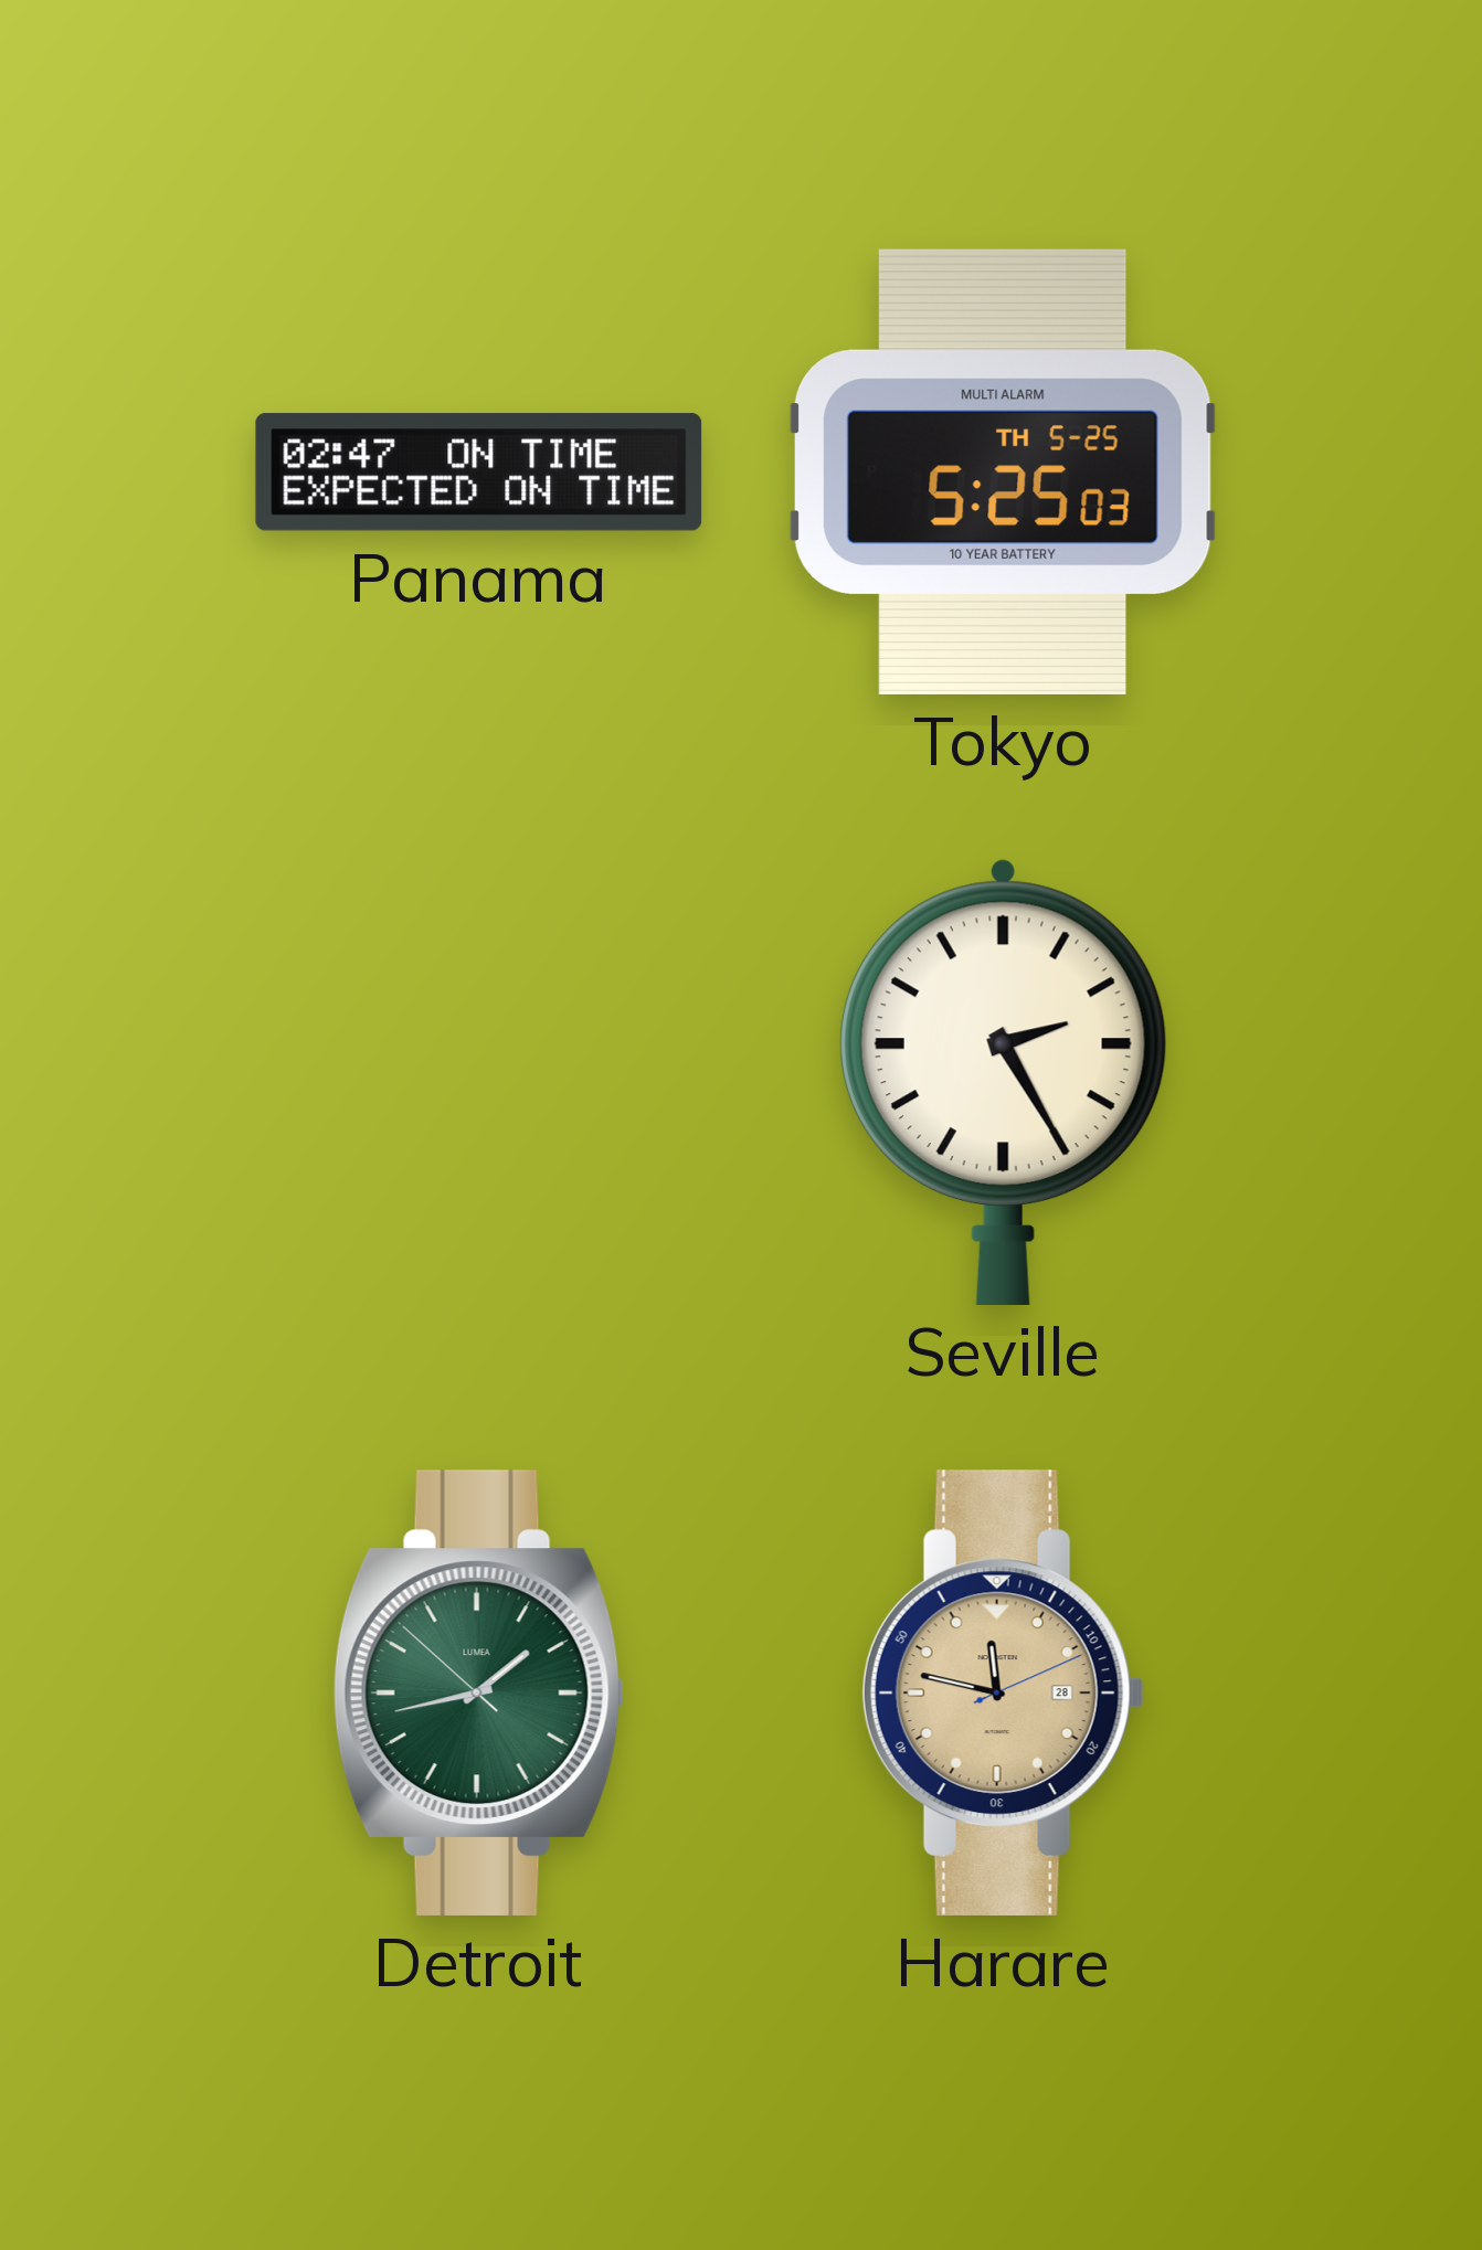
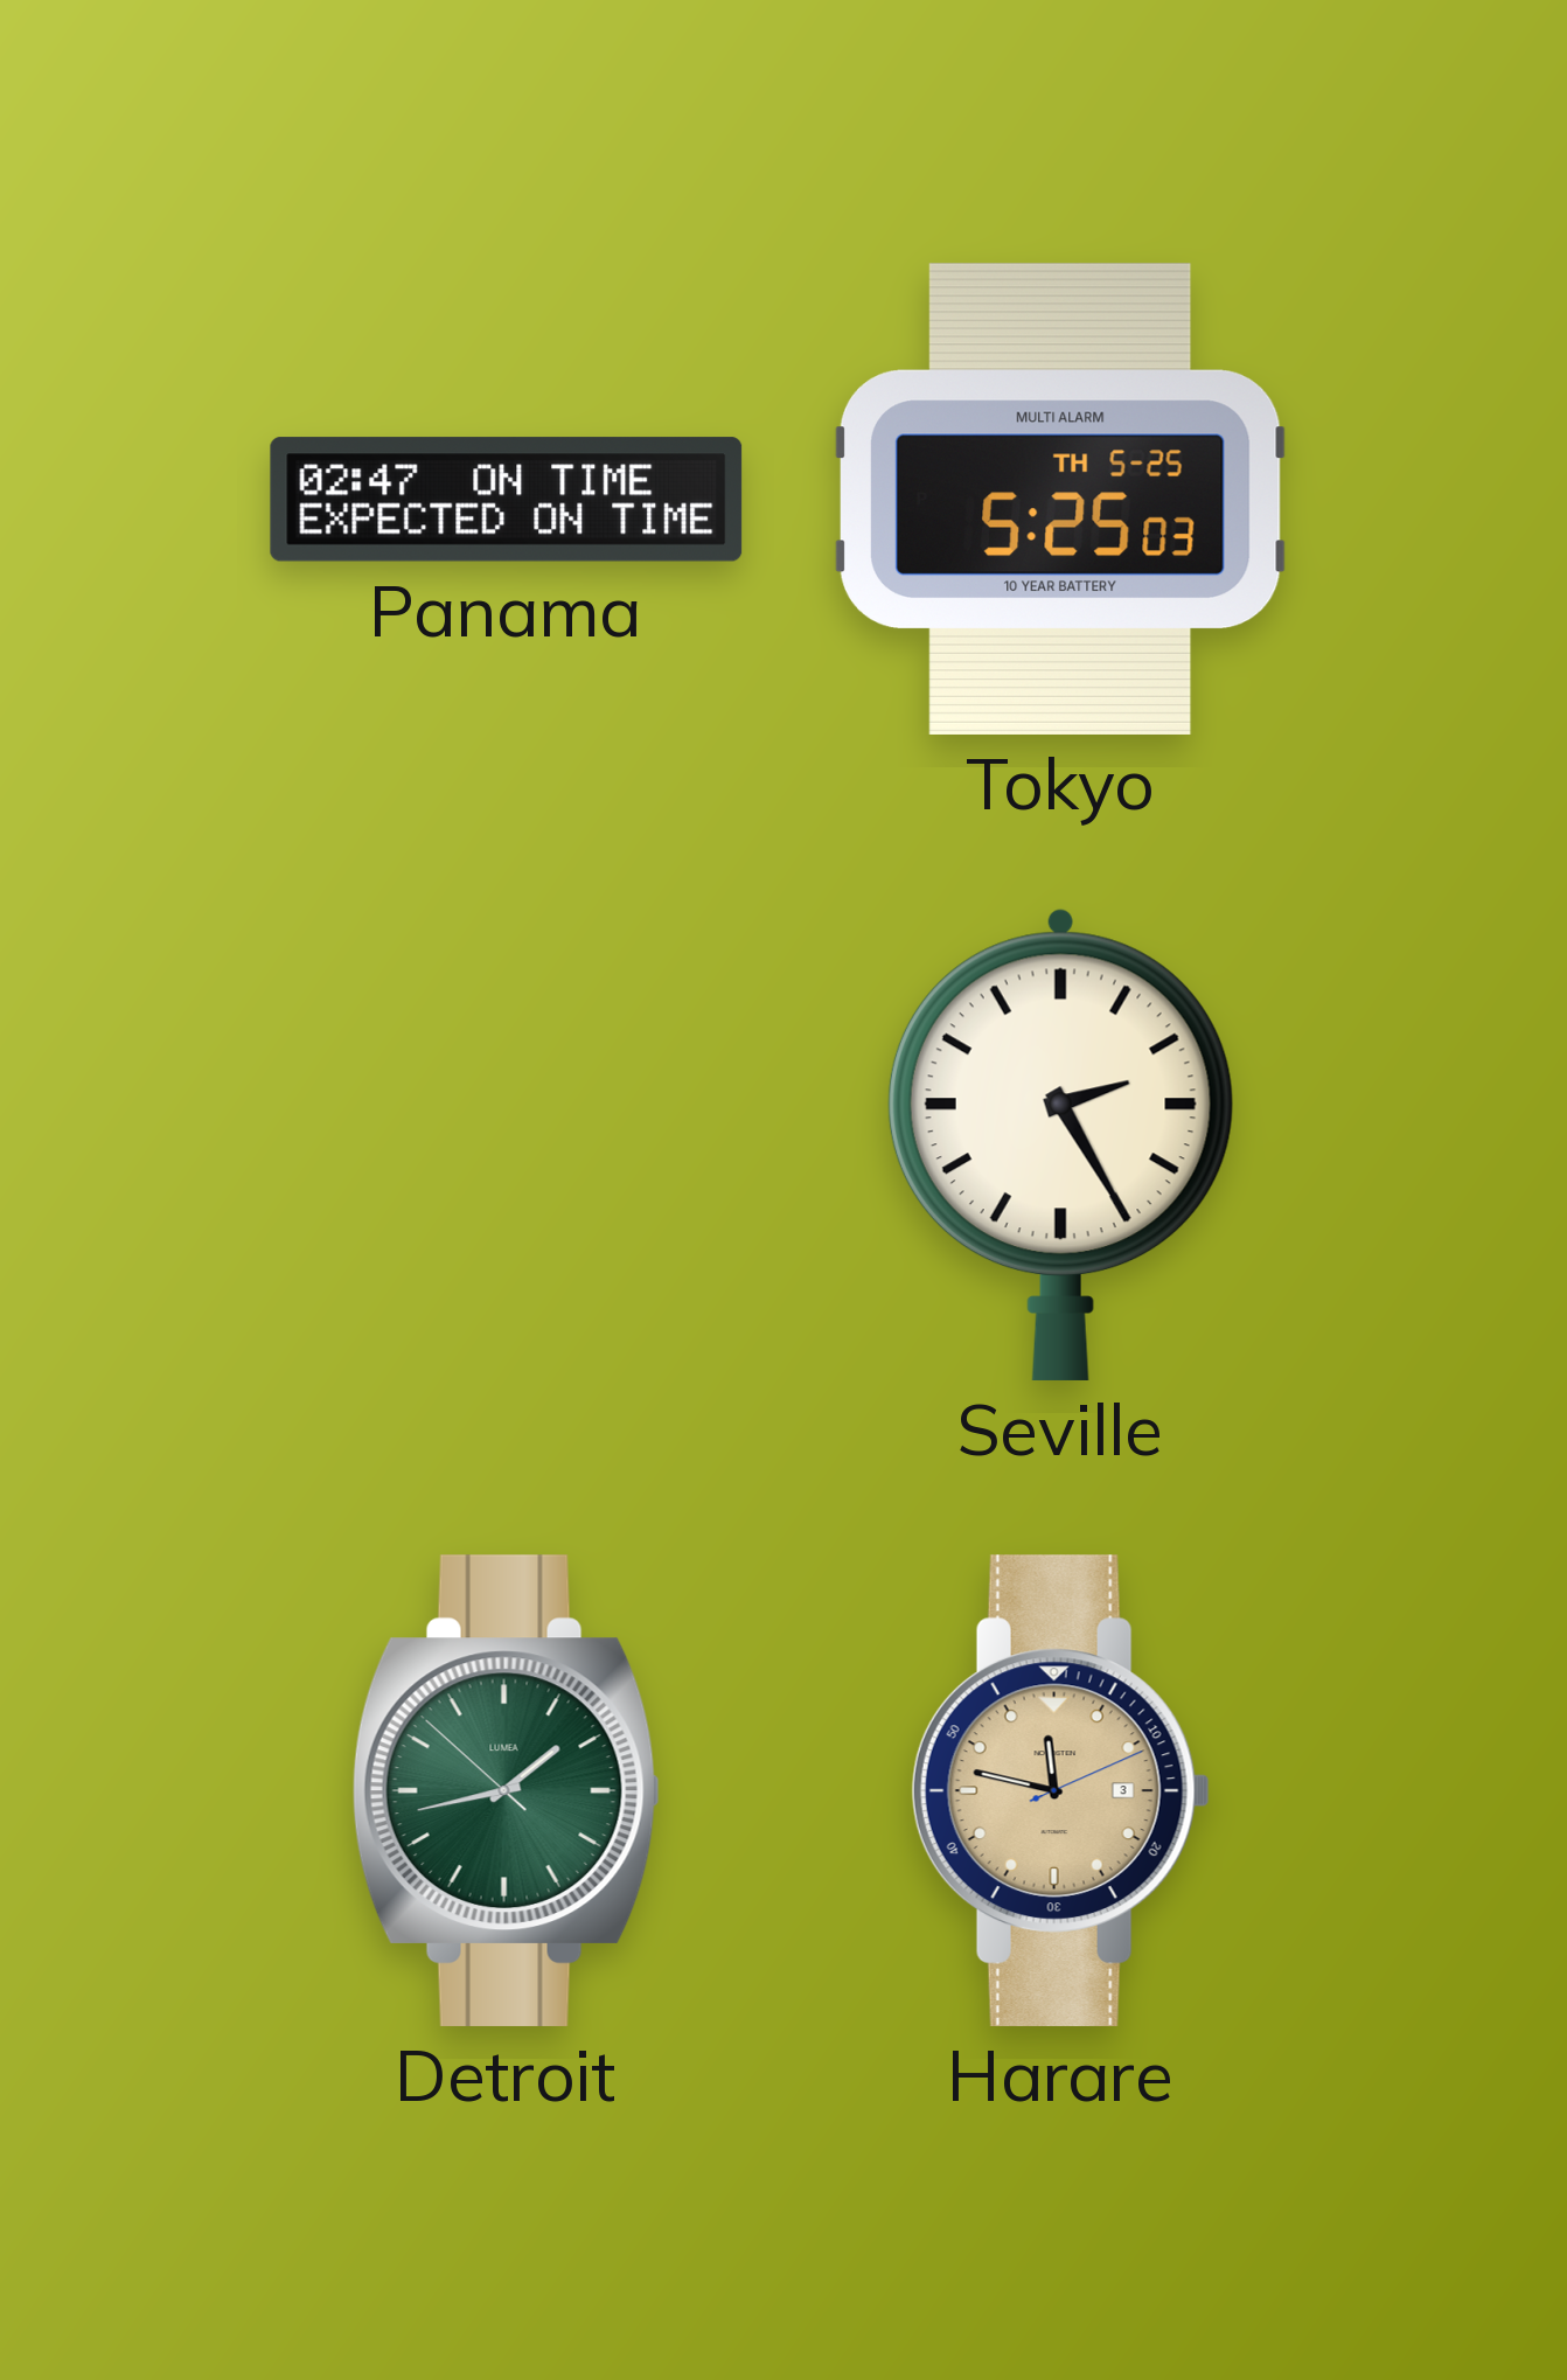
Harare date: 28 -> 3
